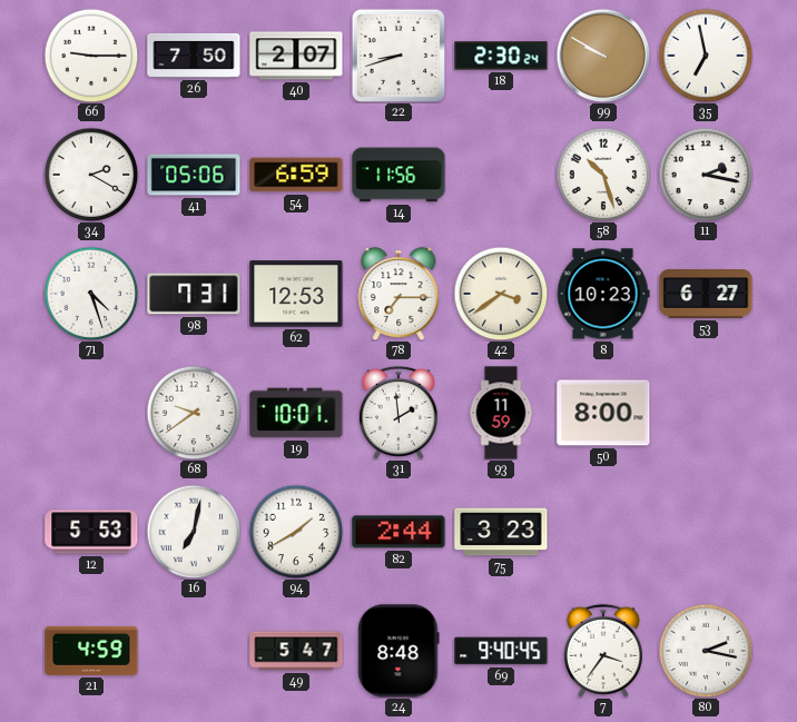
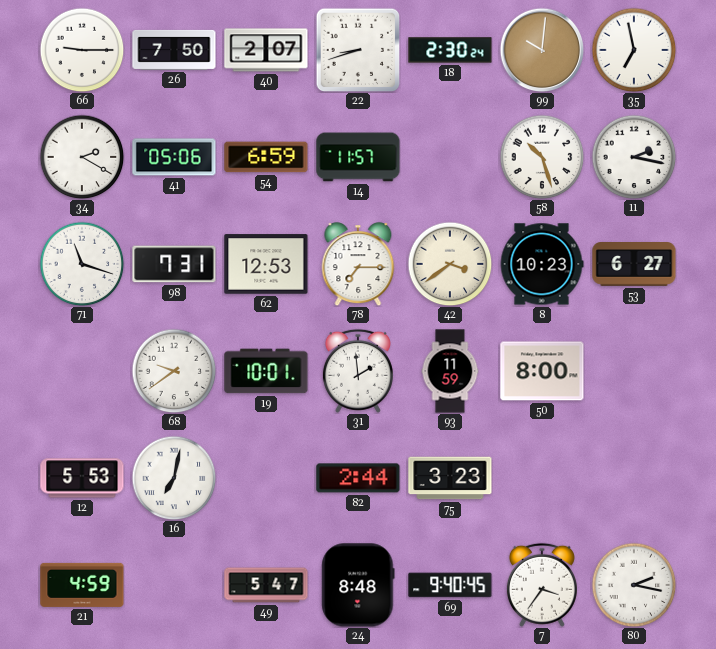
99: 9:50 -> 10:01
14: 11:56 -> 11:57
71: 4:27 -> 11:18
94: 1:40 -> none
